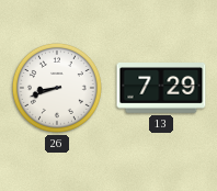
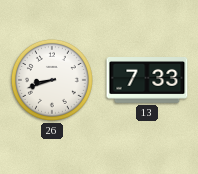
13: 7:29 -> 7:33
